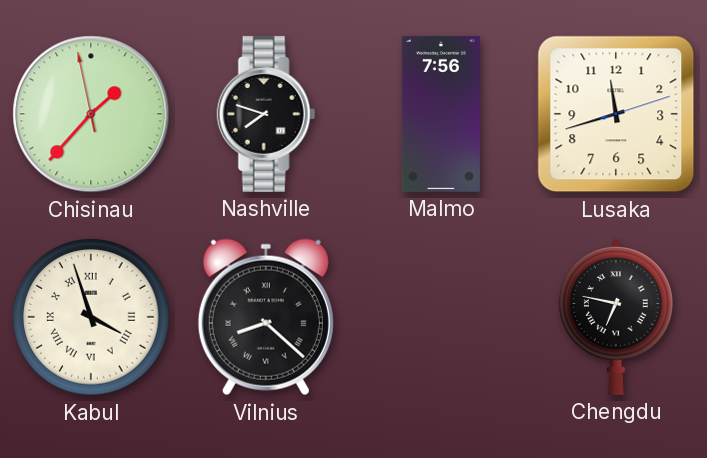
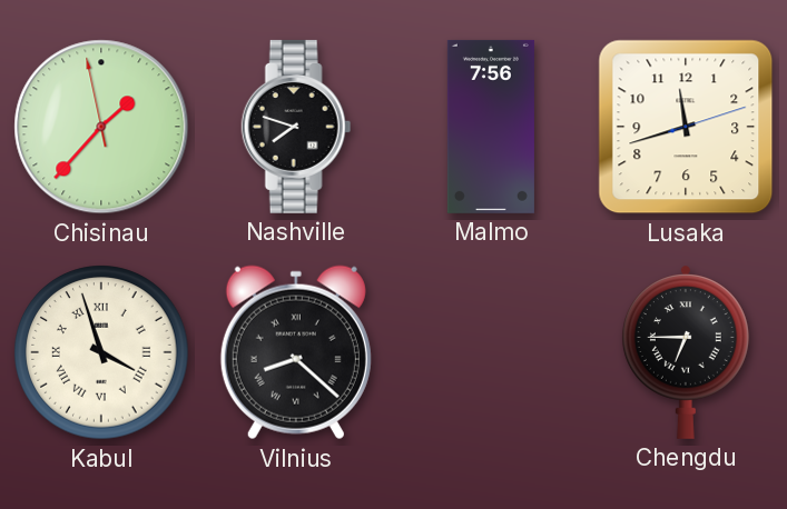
Chengdu: 6:47 -> 6:45
